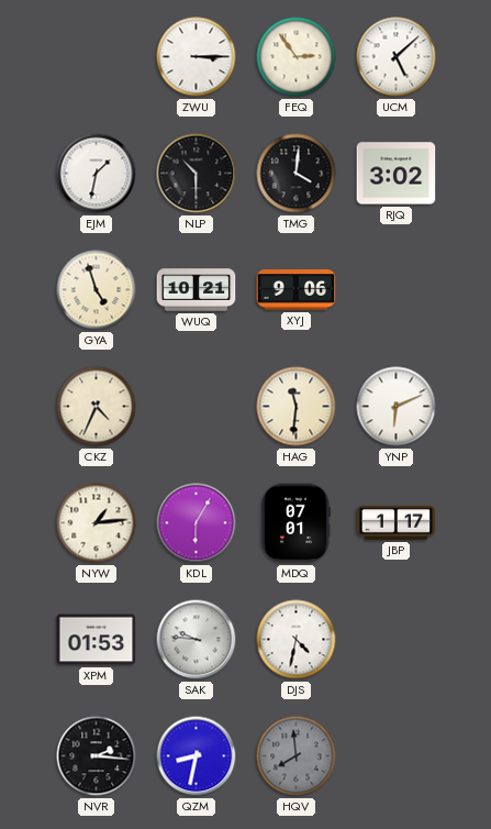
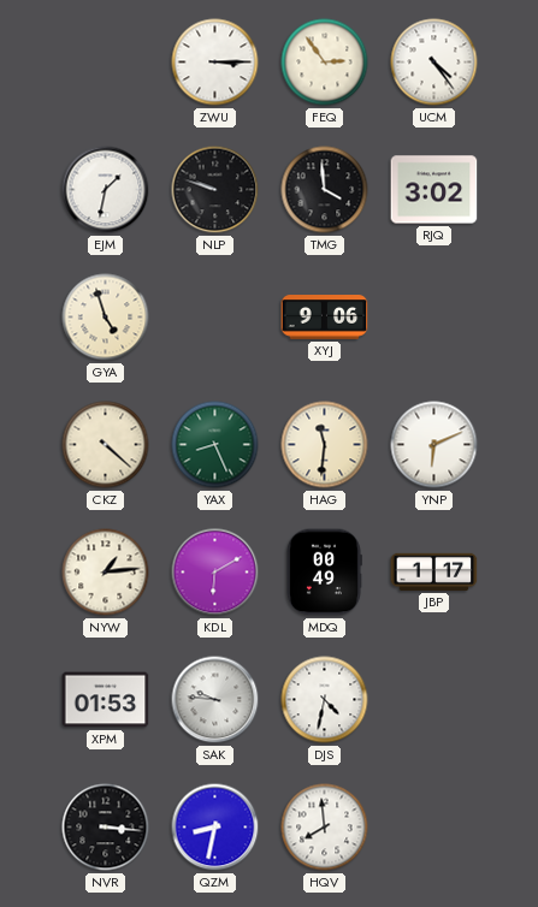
UCM: 5:08 -> 4:24
NLP: 10:30 -> 9:48
TMG: 4:01 -> 3:59
WUQ: 10:21 -> none
CKZ: 4:34 -> 4:22
YAX: none -> 8:26
KDL: 6:05 -> 6:10
MDQ: 07:01 -> 00:49
NVR: 2:16 -> 3:16
HQV dial: grey -> white
